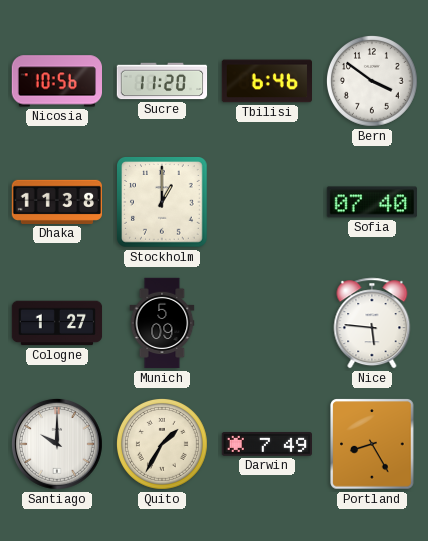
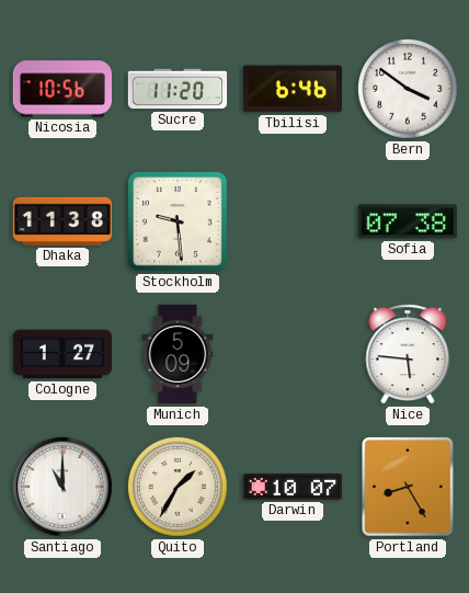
Stockholm: 1:00 -> 9:29
Sofia: 07:40 -> 07:38
Santiago: 10:00 -> 11:00
Darwin: 7:49 -> 10:07
